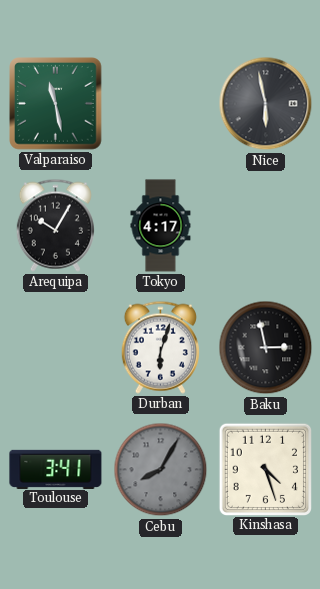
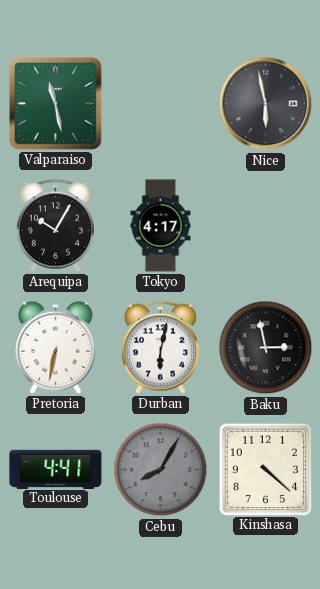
Pretoria: none -> 6:32
Durban: 6:03 -> 6:02
Toulouse: 3:41 -> 4:41
Kinshasa: 4:27 -> 4:22
